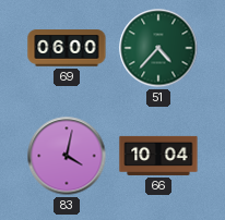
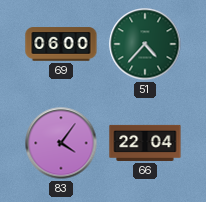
83: 4:02 -> 4:06
66: 10:04 -> 22:04
